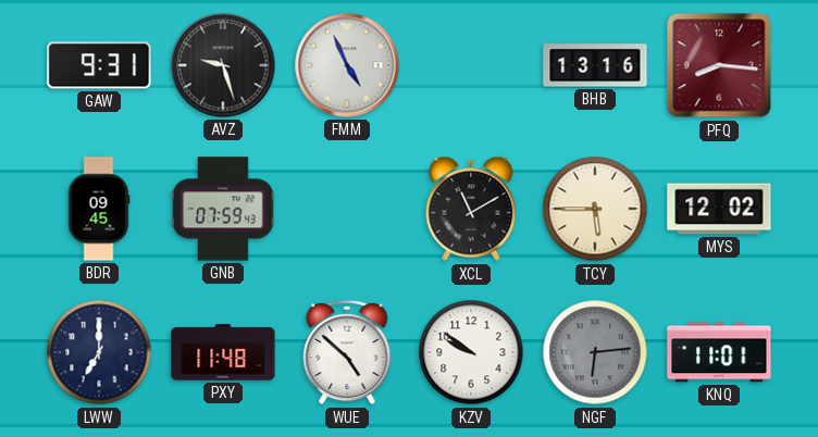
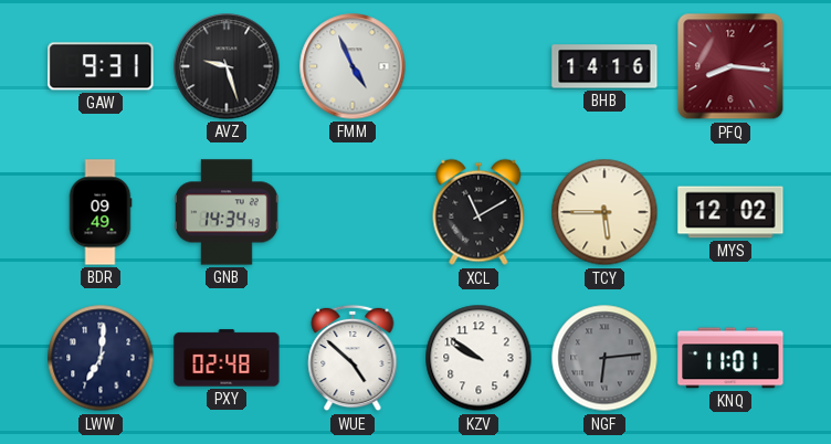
BHB: 13:16 -> 14:16
BDR: 09:45 -> 09:49
GNB: 07:59 -> 14:34
LWW: 7:00 -> 7:01
PXY: 11:48 -> 02:48
